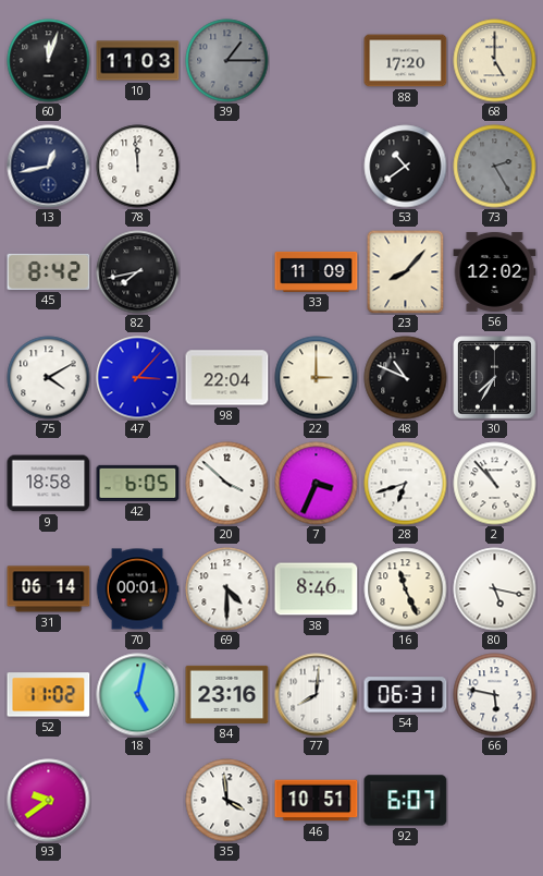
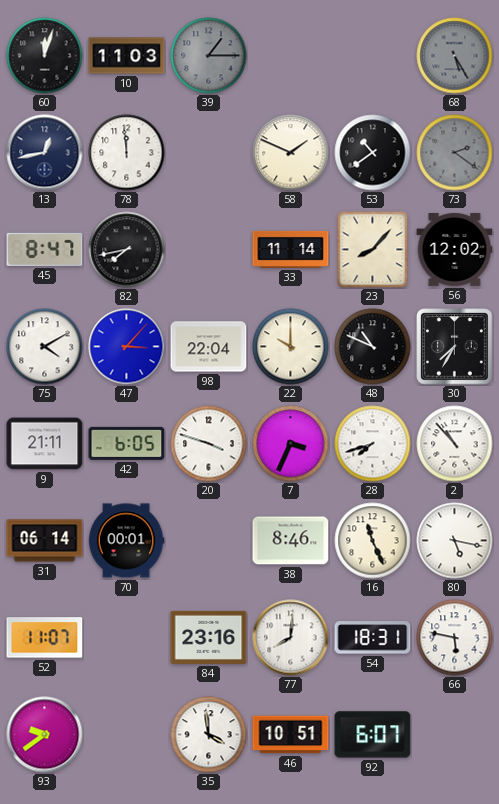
88: 17:20 -> none
68: 5:00 -> 5:25
68 dial: cream -> grey
58: none -> 1:49
73: 2:25 -> 2:21
45: 8:42 -> 8:47
33: 11:09 -> 11:14
22: 3:00 -> 10:00
9: 18:58 -> 21:11
20: 3:52 -> 3:48
28: 6:42 -> 7:42
69: 4:30 -> none
52: 11:02 -> 11:07
18: 5:02 -> none
54: 06:31 -> 18:31
